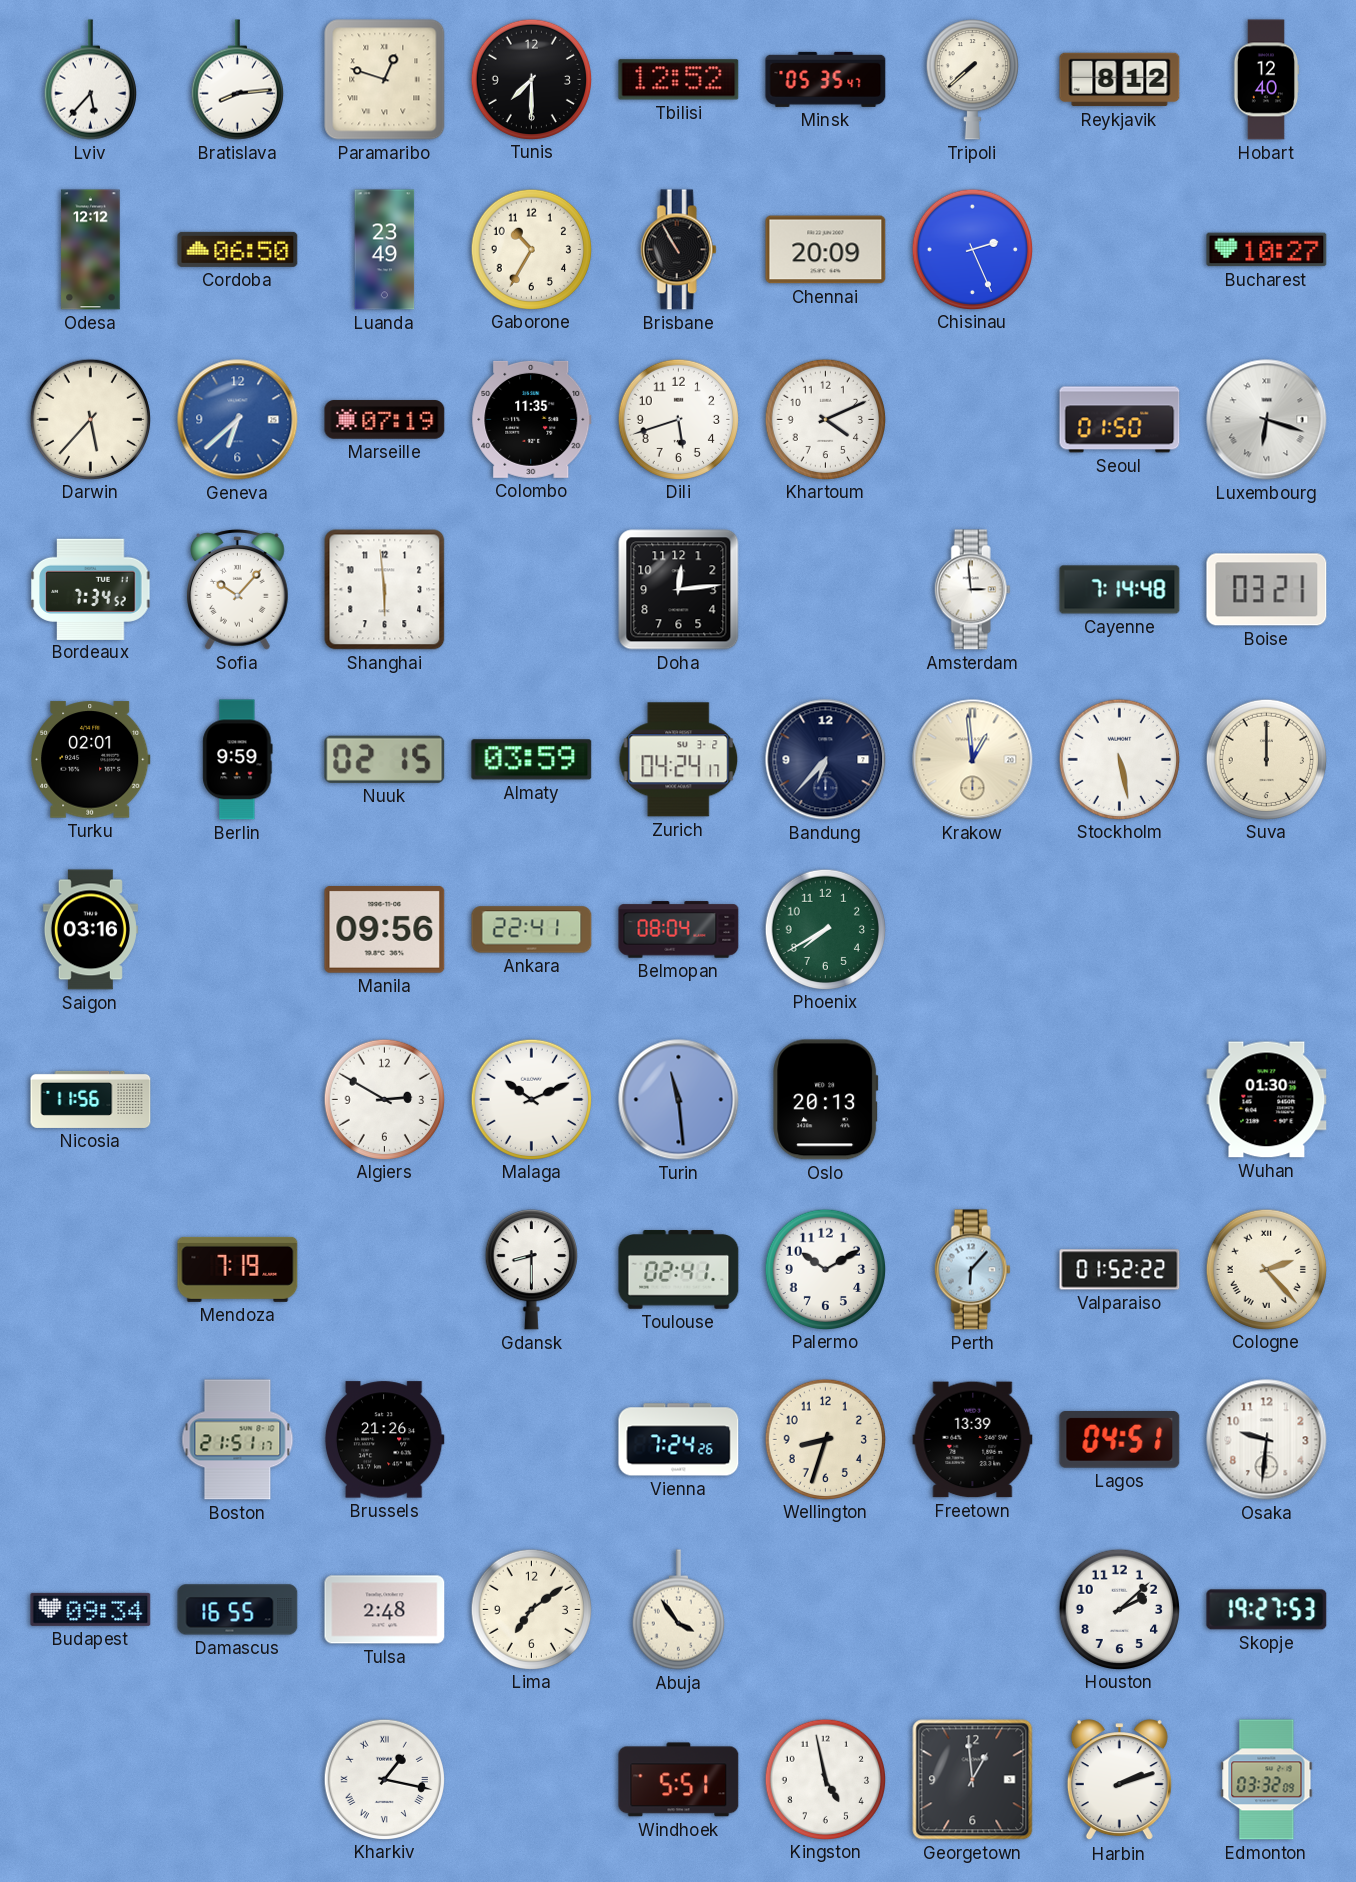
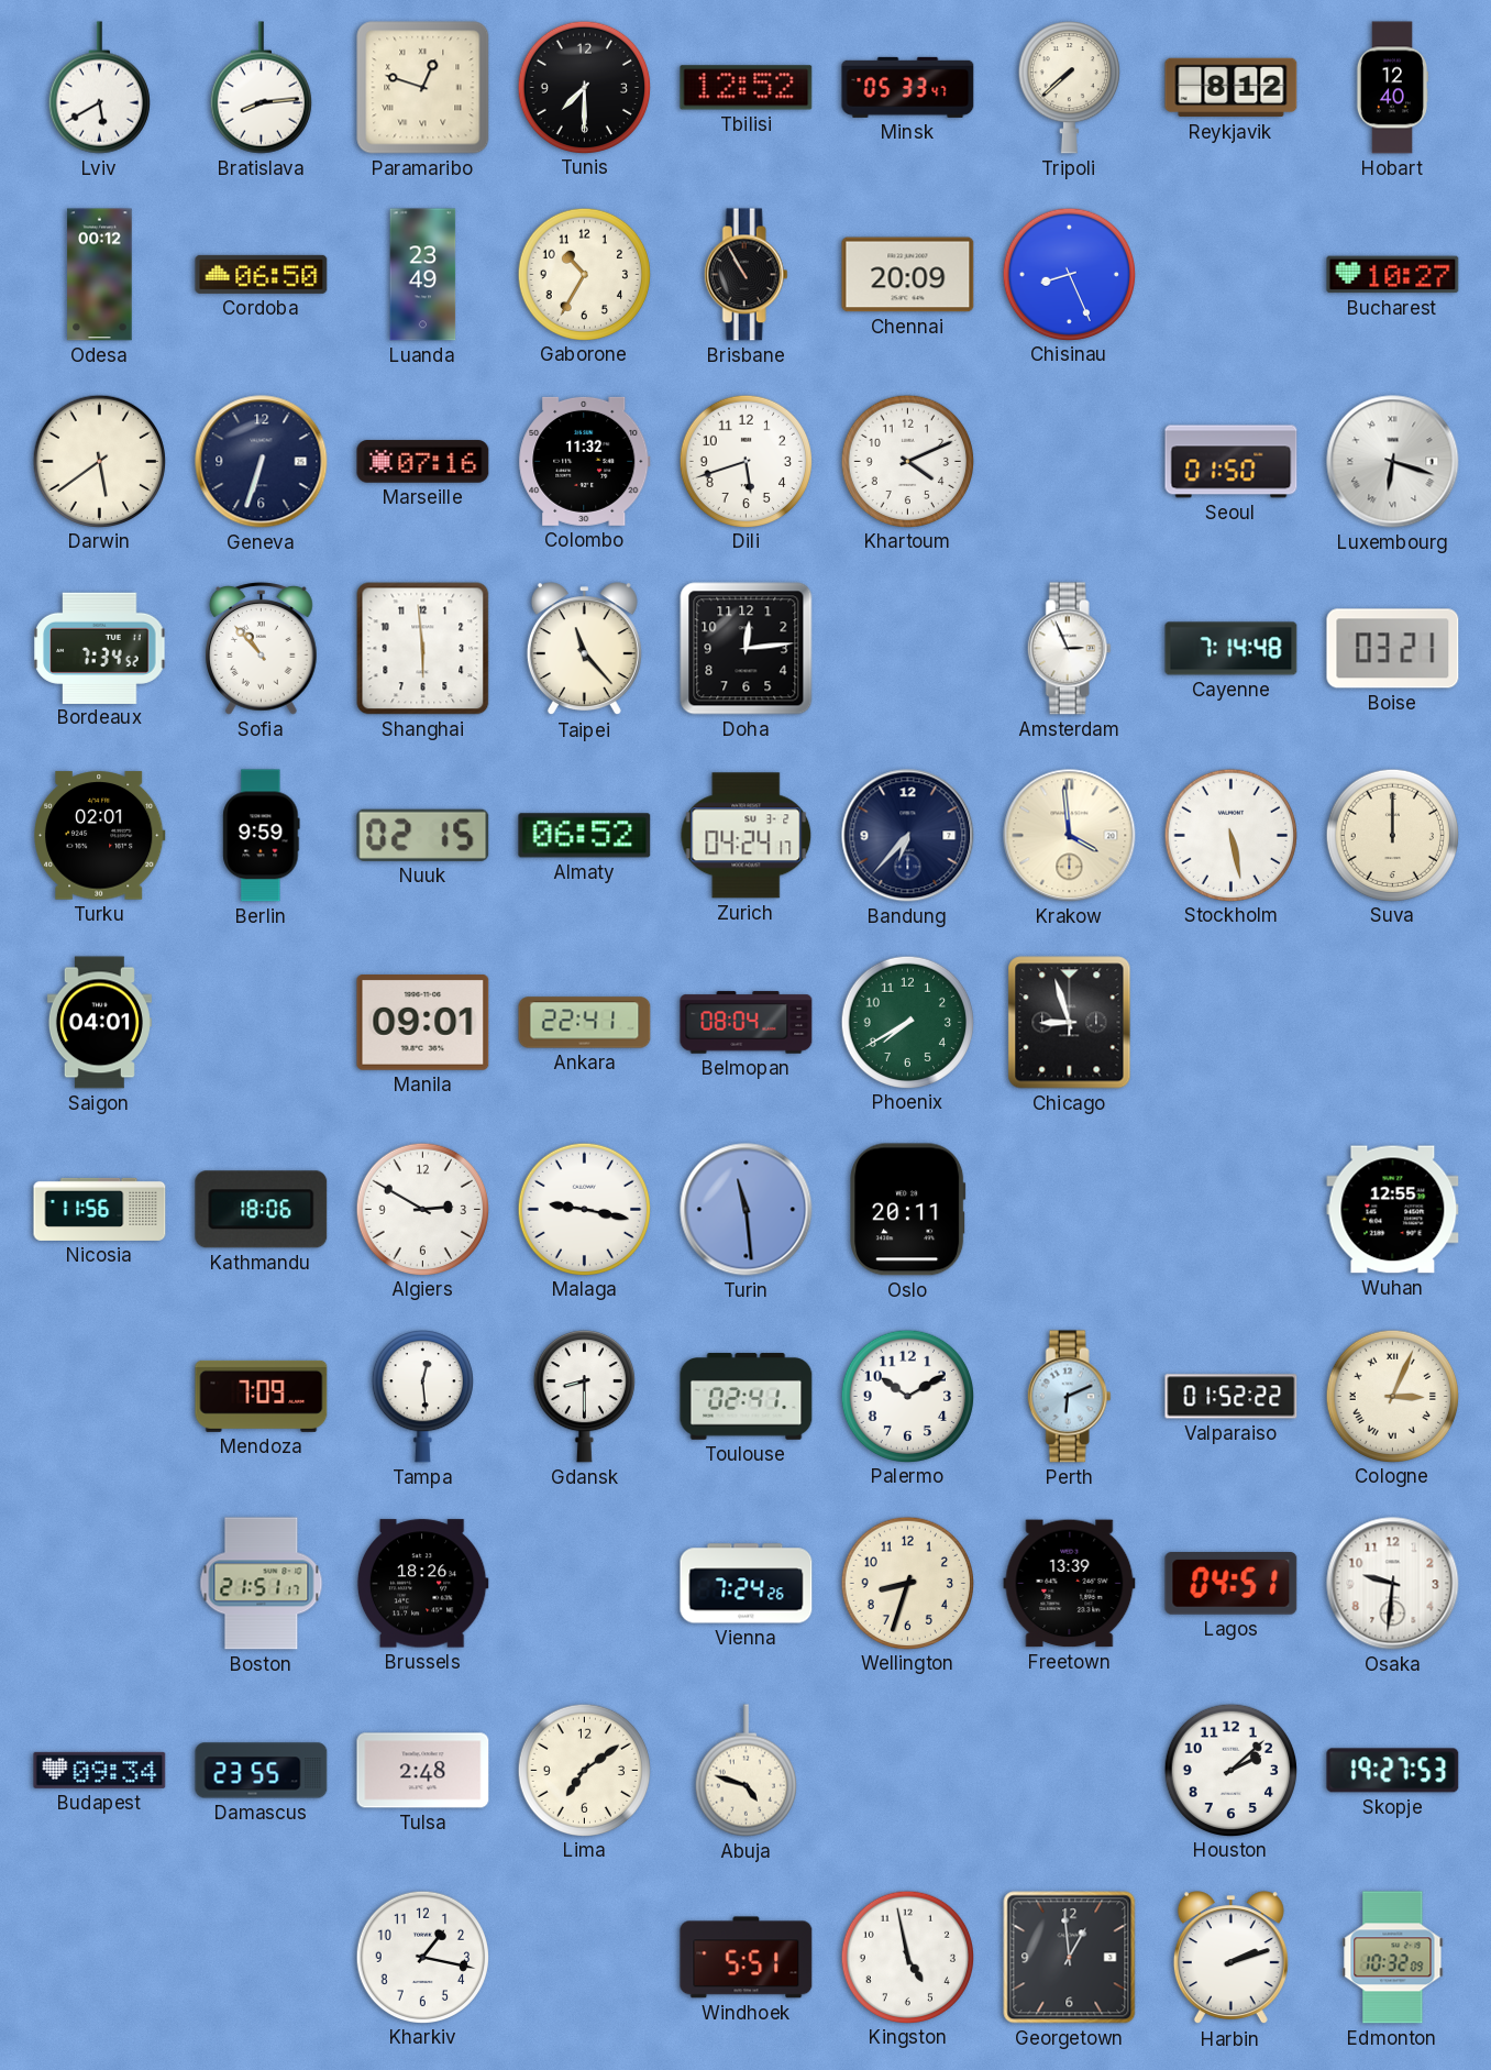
Lviv: 5:37 -> 5:40
Minsk: 05:35 -> 05:33
Odesa: 12:12 -> 00:12
Chisinau: 2:26 -> 8:26
Darwin: 5:37 -> 5:39
Geneva: 6:38 -> 6:33
Geneva dial: blue -> navy
Marseille: 07:19 -> 07:16
Colombo: 11:35 -> 11:32
Sofia: 10:07 -> 10:53
Taipei: none -> 11:23
Amsterdam: 2:59 -> 2:56
Almaty: 03:59 -> 06:52
Krakow: 12:59 -> 3:59
Saigon: 03:16 -> 04:01
Manila: 09:56 -> 09:01
Chicago: none -> 8:57
Kathmandu: none -> 18:06
Malaga: 10:11 -> 9:17
Oslo: 20:13 -> 20:11
Wuhan: 01:30 -> 12:55
Mendoza: 7:19 -> 7:09
Tampa: none -> 12:29
Perth: 6:07 -> 6:11
Cologne: 2:23 -> 3:04
Brussels: 21:26 -> 18:26
Damascus: 16:55 -> 23:55
Abuja: 3:54 -> 4:48
Kharkiv numerals: Roman -> Arabic
Edmonton: 03:32 -> 10:32
